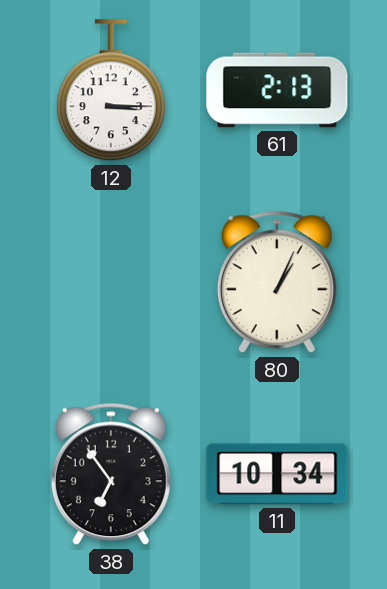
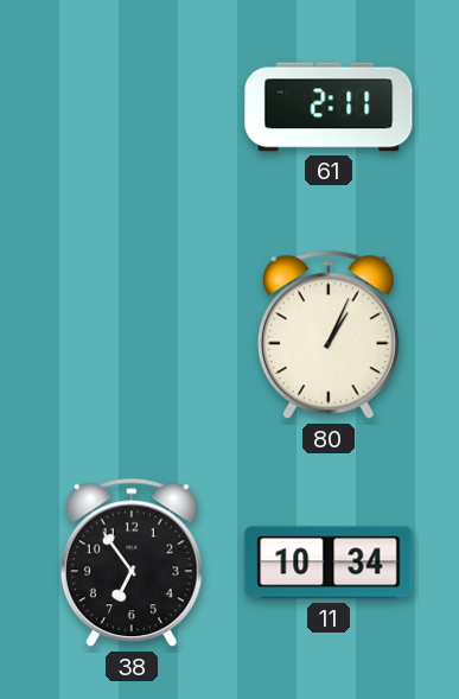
12: 3:15 -> none
61: 2:13 -> 2:11
